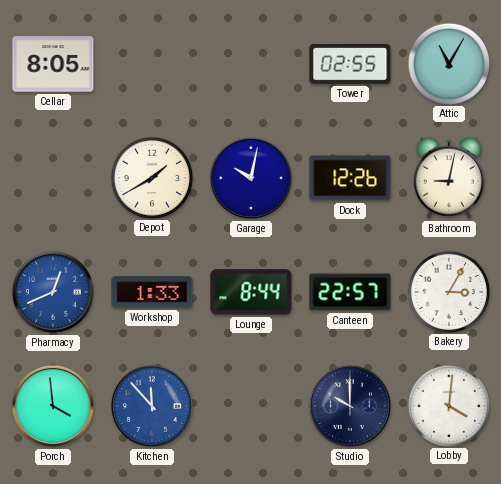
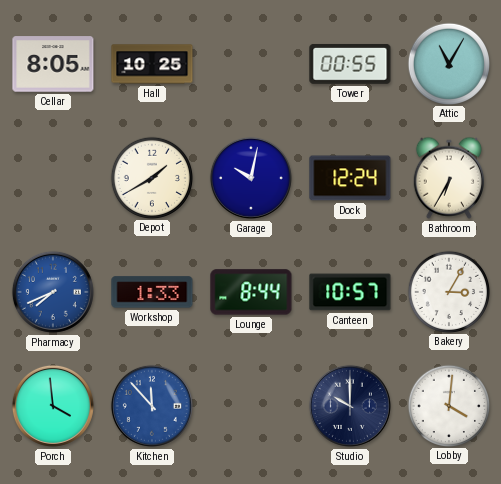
Hall: none -> 10:25
Tower: 02:55 -> 00:55
Dock: 12:26 -> 12:24
Bathroom: 9:02 -> 6:35
Pharmacy: 12:41 -> 7:41
Canteen: 22:57 -> 10:57
